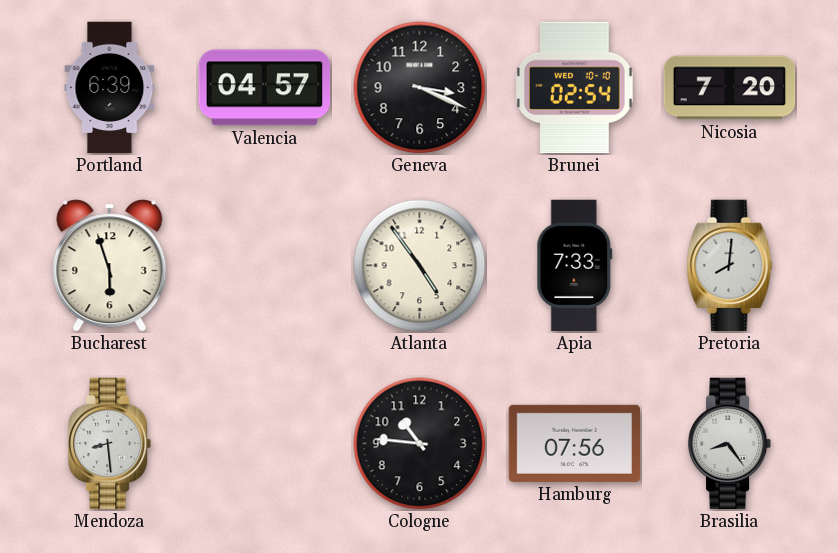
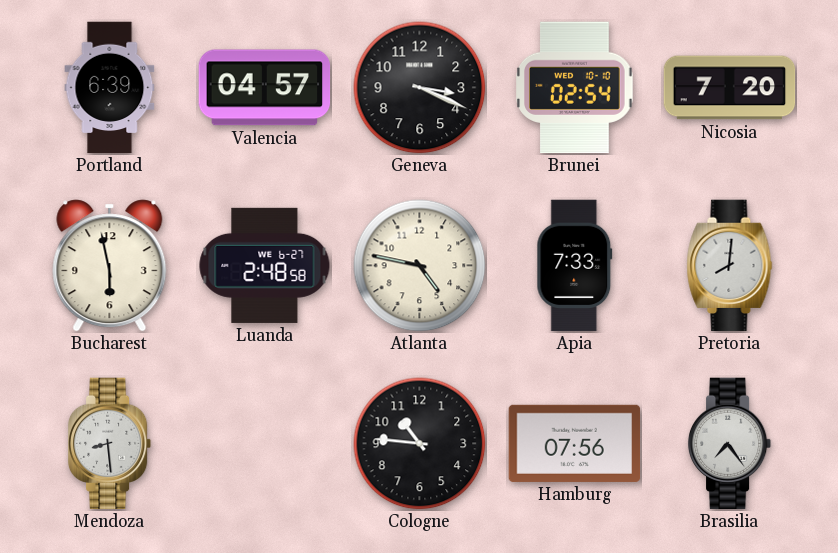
Bucharest: 5:57 -> 5:58
Luanda: none -> 2:48
Atlanta: 4:54 -> 4:47
Brasilia: 8:24 -> 7:24
